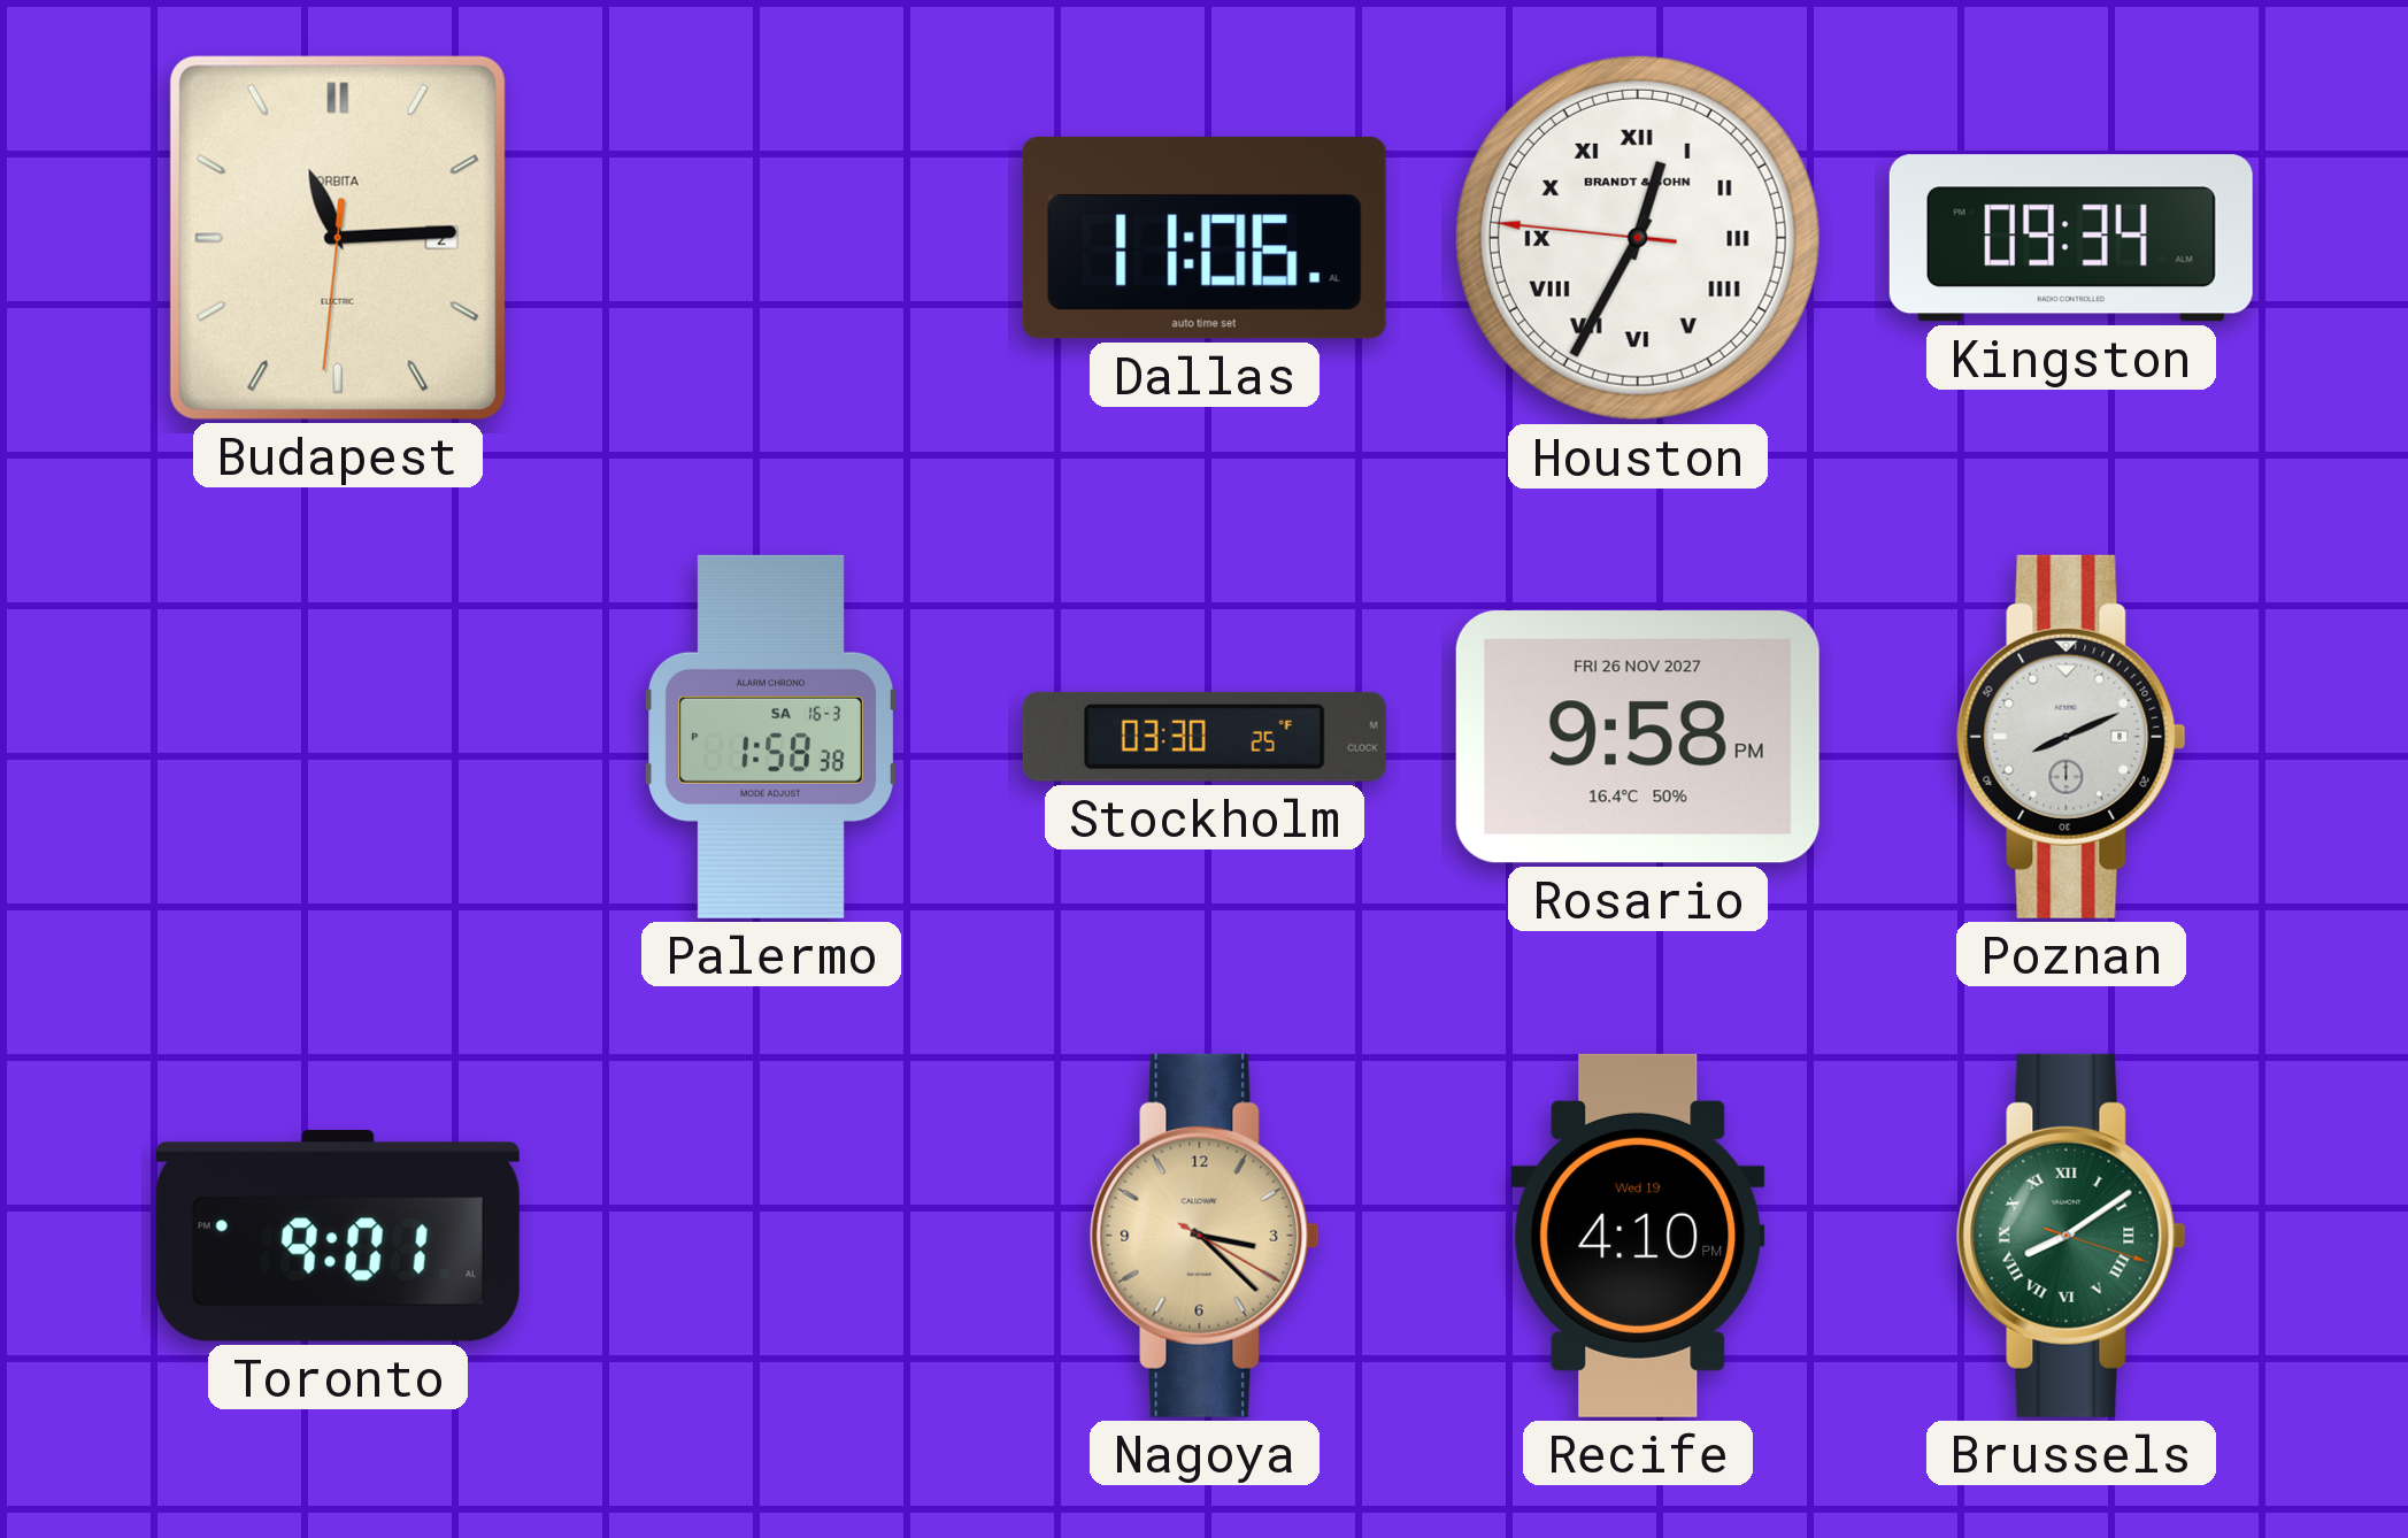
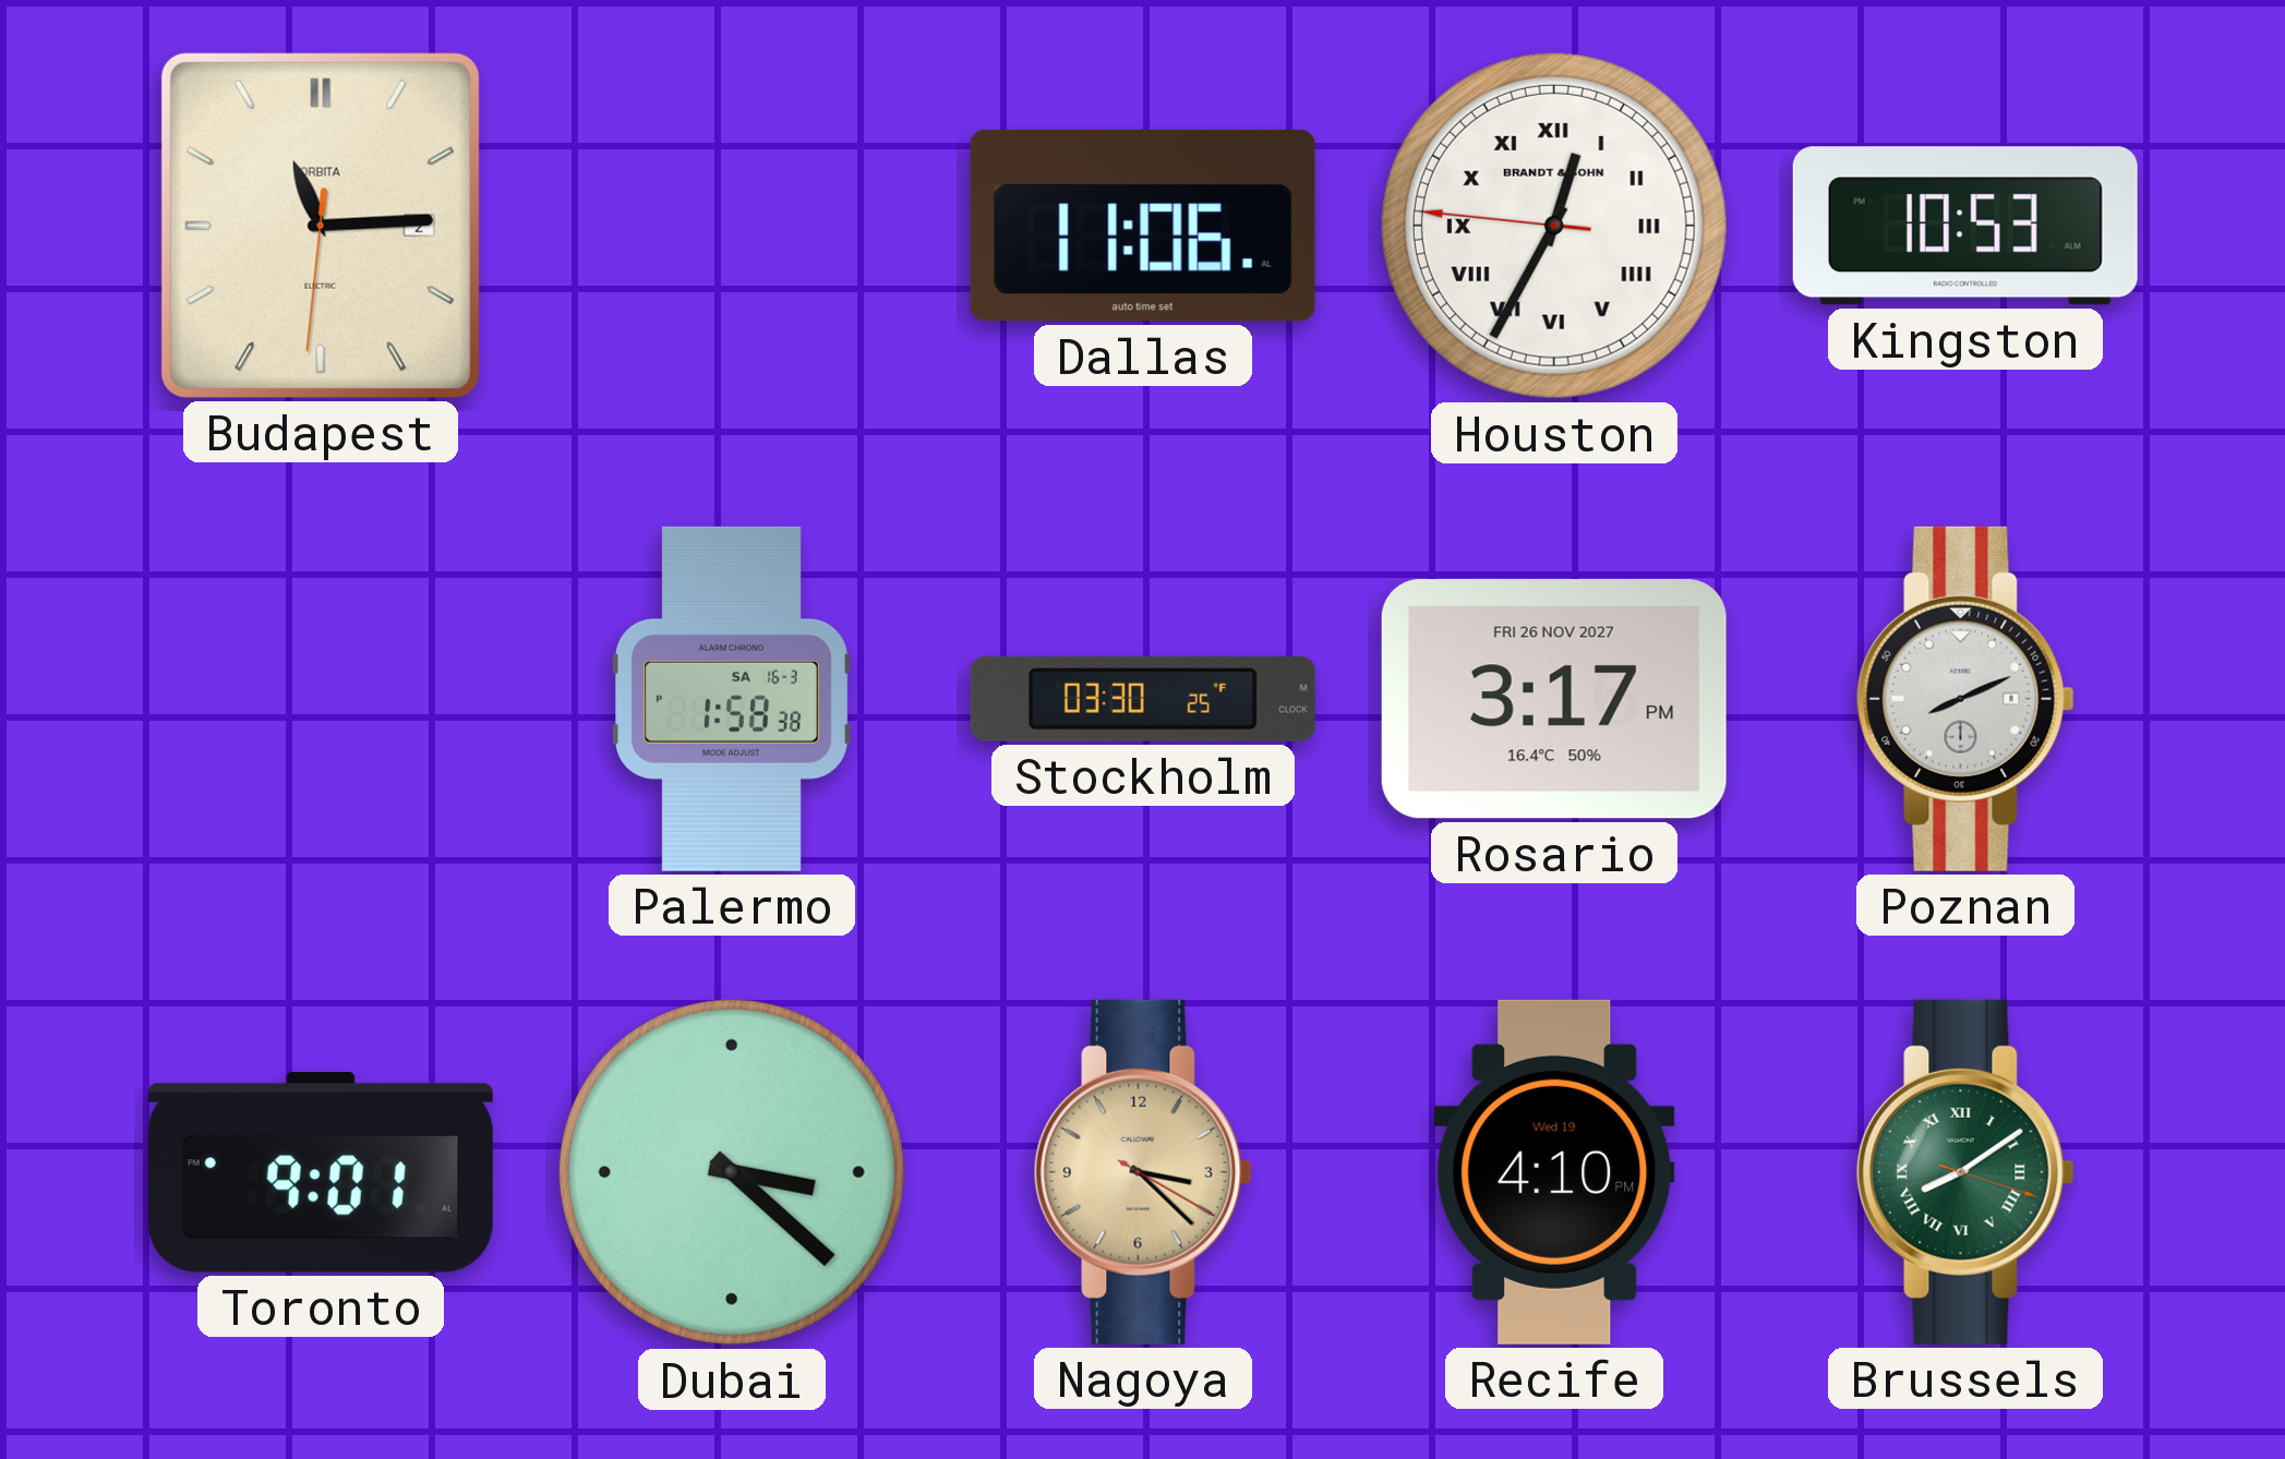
Kingston: 09:34 -> 10:53
Rosario: 9:58 -> 3:17
Dubai: none -> 3:22
